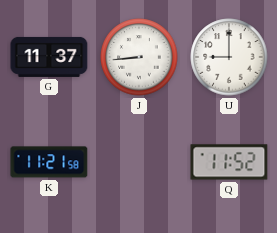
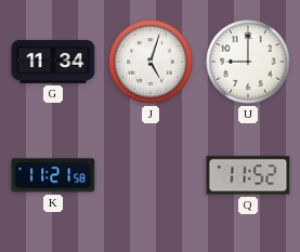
G: 11:37 -> 11:34
J: 8:44 -> 5:03
